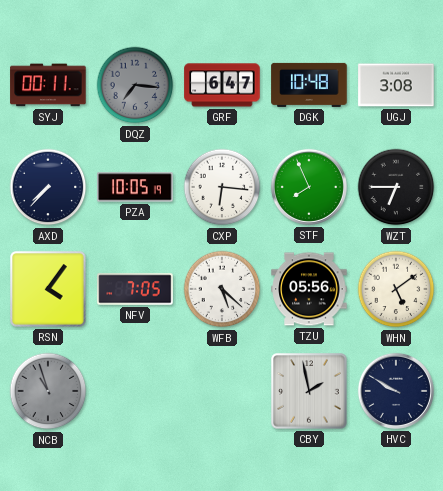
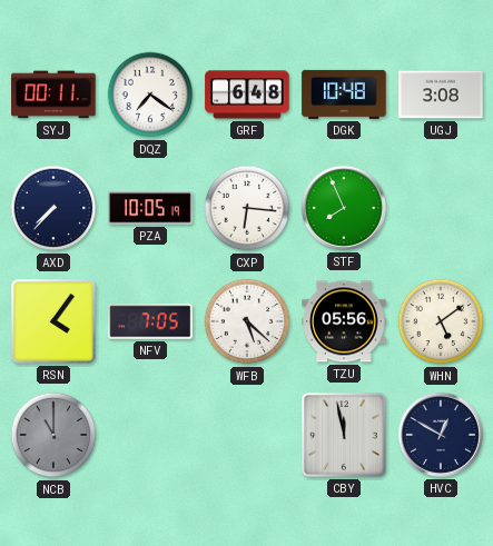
DQZ: 7:16 -> 7:21
DQZ dial: grey -> white
GRF: 6:47 -> 6:48
WZT: 6:45 -> none
NCB: 10:57 -> 11:00
CBY: 1:58 -> 11:58
HVC: 9:50 -> 12:50
